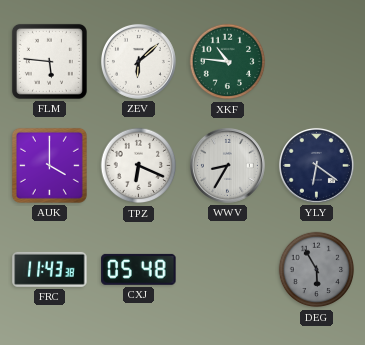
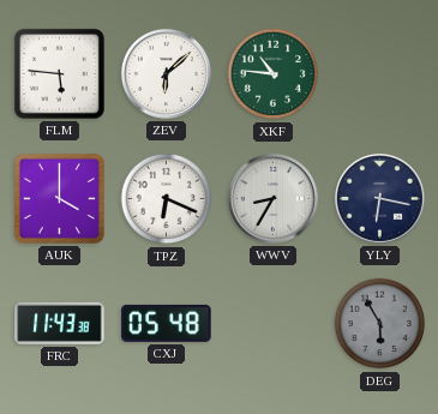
YLY: 6:21 -> 6:17
